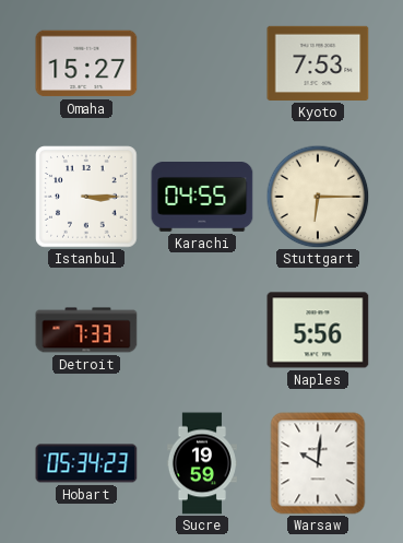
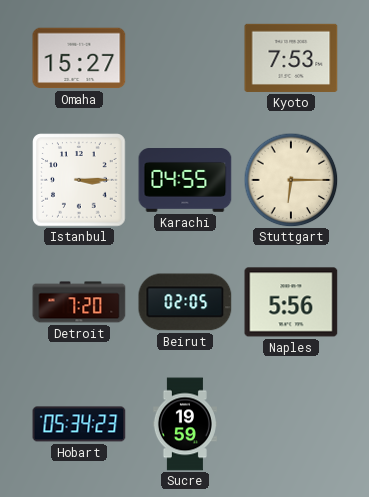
Detroit: 7:33 -> 7:20
Beirut: none -> 02:05
Warsaw: 10:01 -> none
